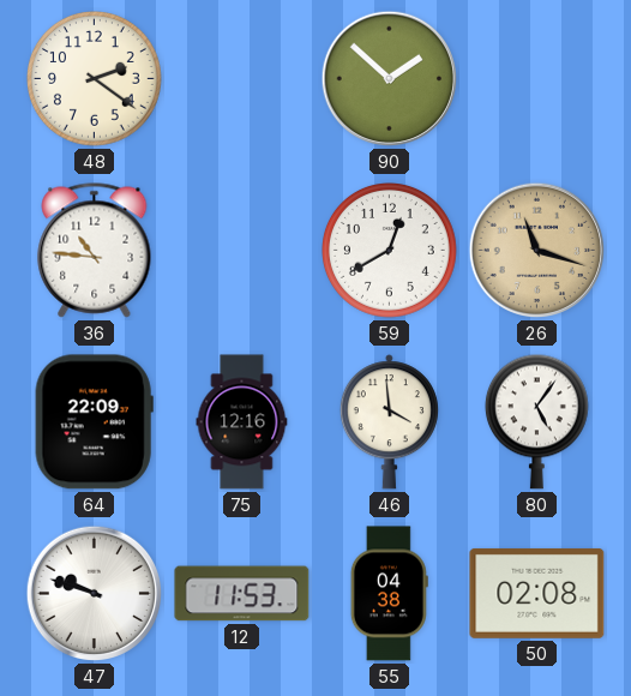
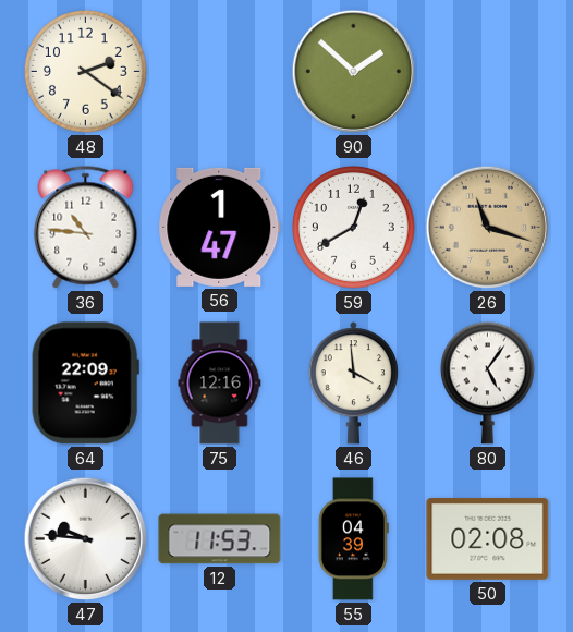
56: none -> 1:47
47: 9:48 -> 9:46
55: 04:38 -> 04:39
